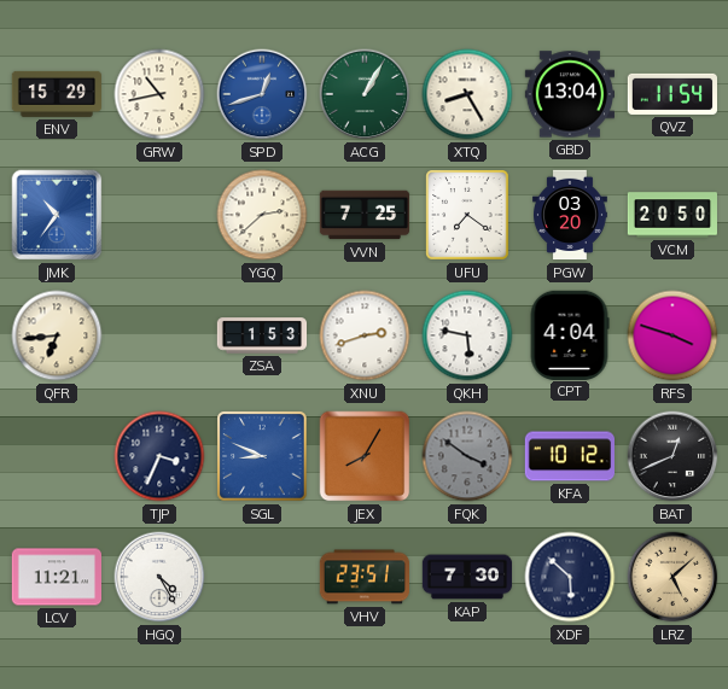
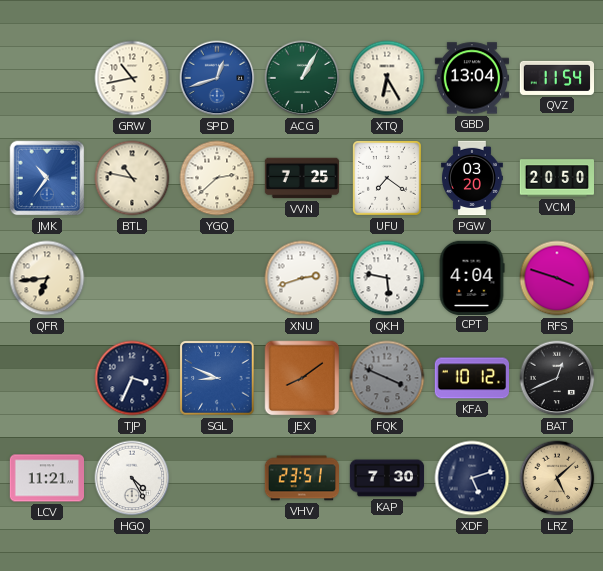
ENV: 15:29 -> none
XTQ: 8:25 -> 6:25
BTL: none -> 10:47
ZSA: 1:53 -> none
JEX: 8:05 -> 8:09
FQK: 3:51 -> 3:49
XDF: 5:52 -> 5:12
